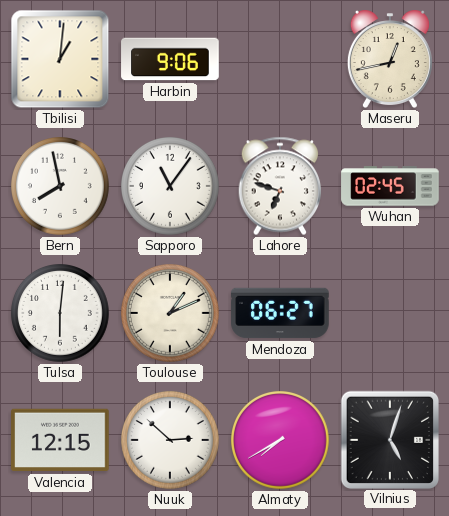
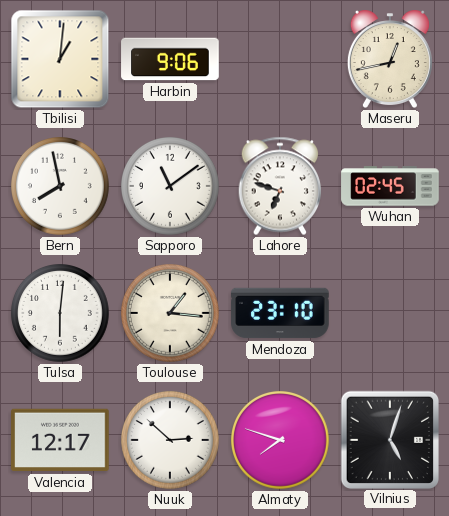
Sapporo: 11:06 -> 11:09
Toulouse: 1:11 -> 1:16
Mendoza: 06:27 -> 23:10
Valencia: 12:15 -> 12:17
Almaty: 7:40 -> 7:48
